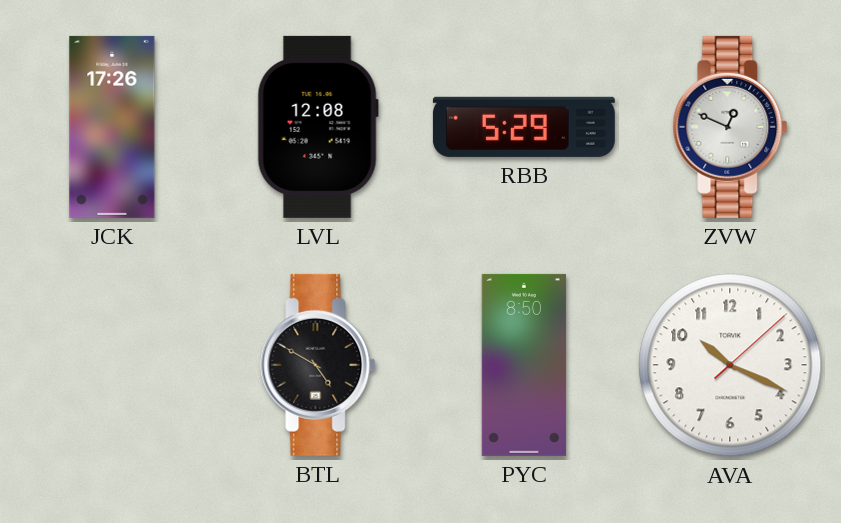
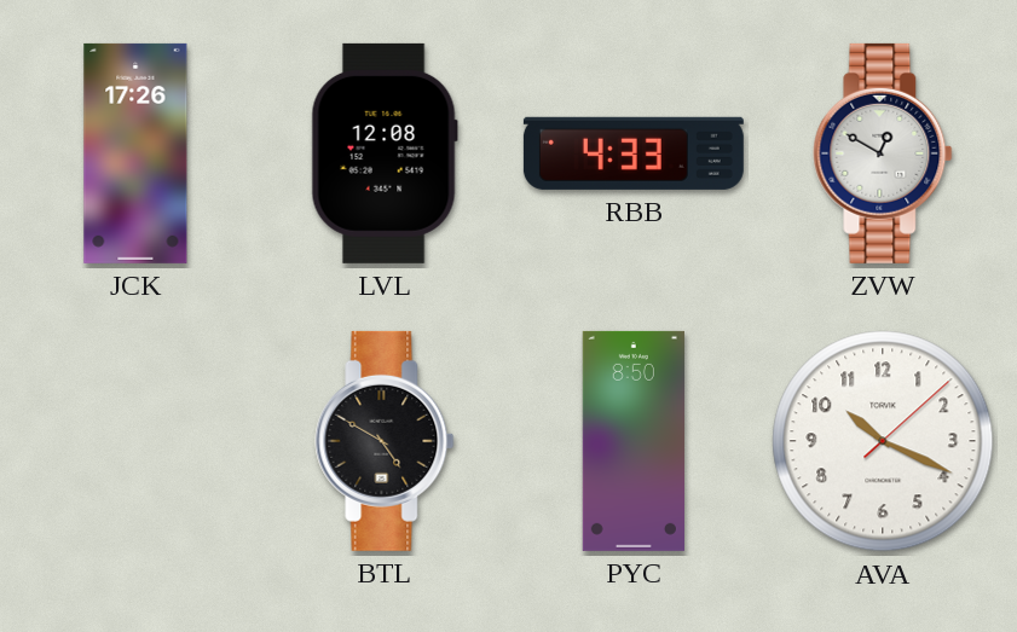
RBB: 5:29 -> 4:33
ZVW: 12:49 -> 12:50
